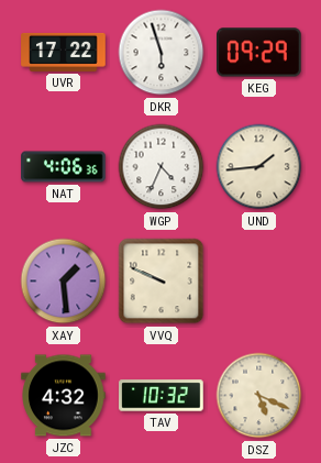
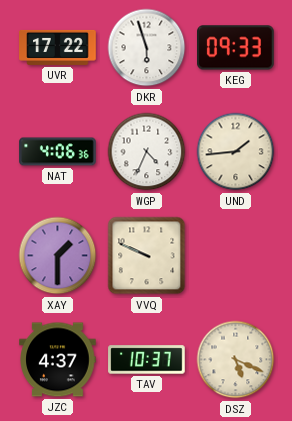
KEG: 09:29 -> 09:33
XAY: 1:29 -> 1:30
JZC: 4:32 -> 4:37
TAV: 10:32 -> 10:37
